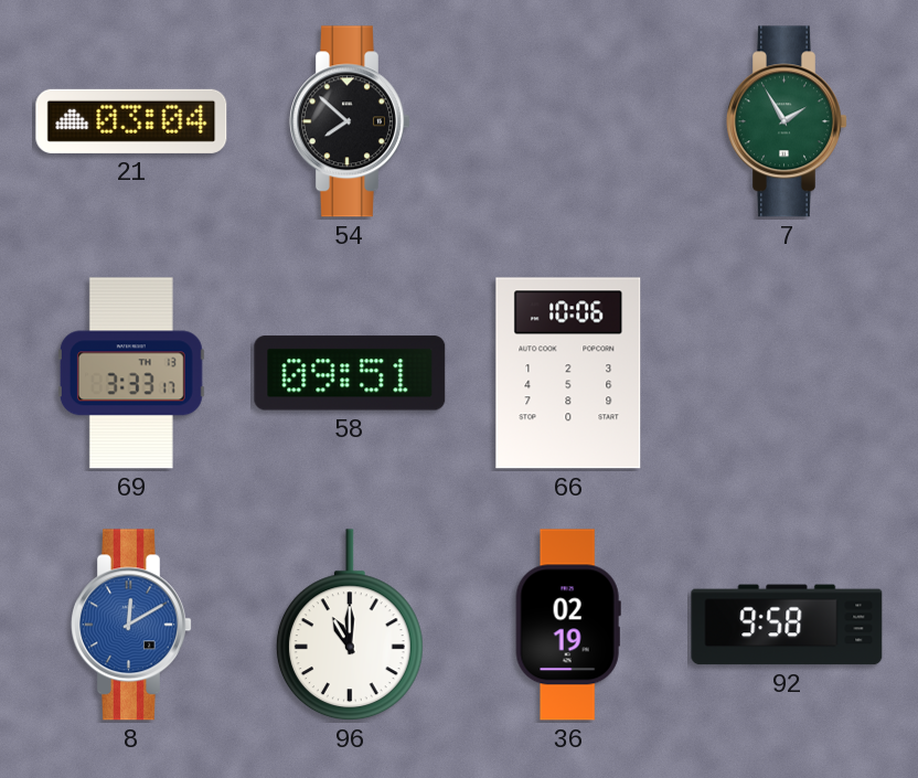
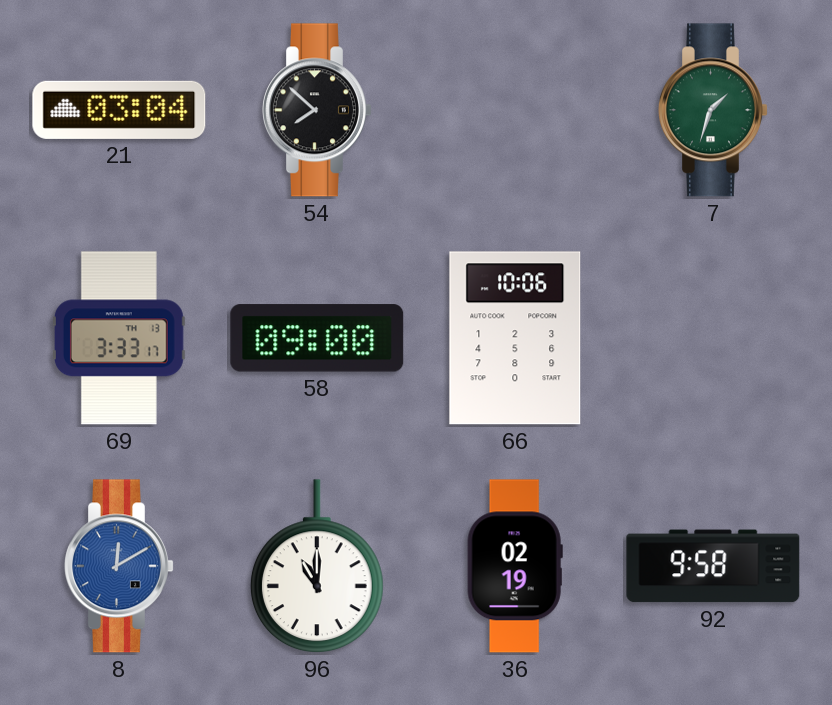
7: 1:55 -> 1:33
58: 09:51 -> 09:00
